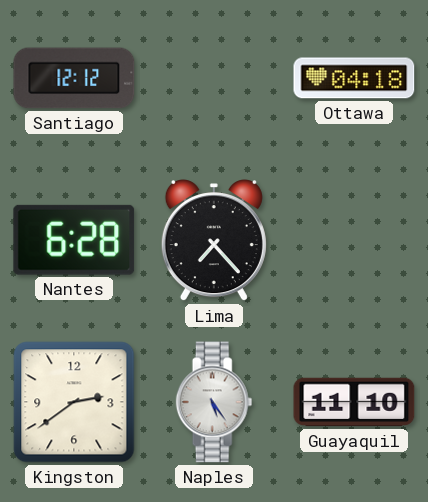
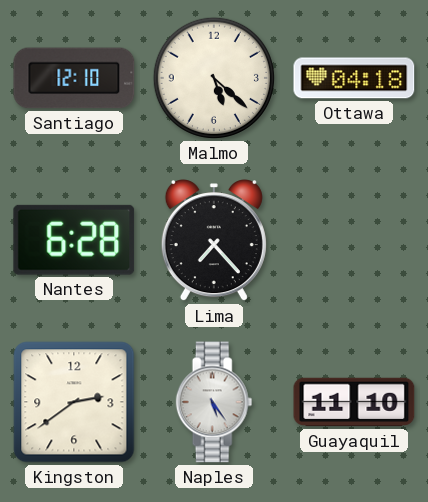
Santiago: 12:12 -> 12:10
Malmo: none -> 5:22
